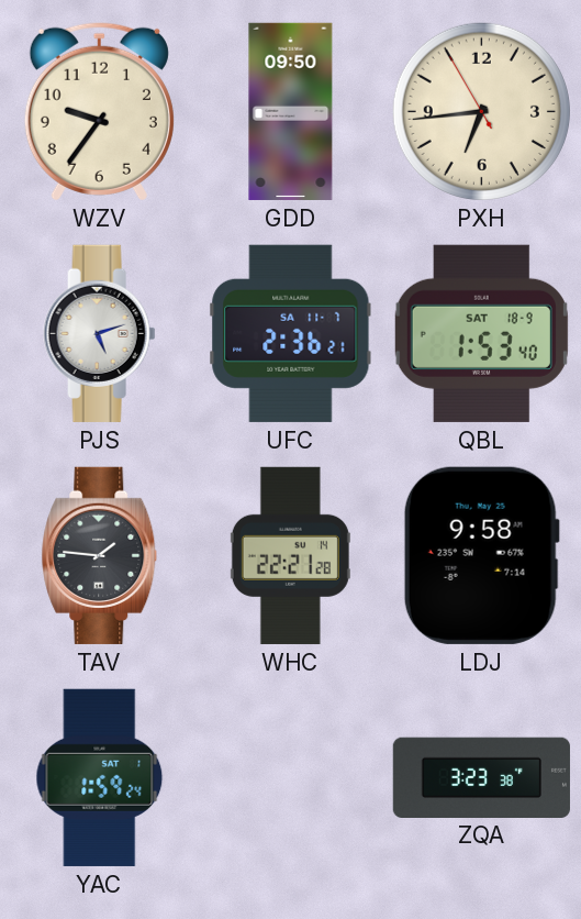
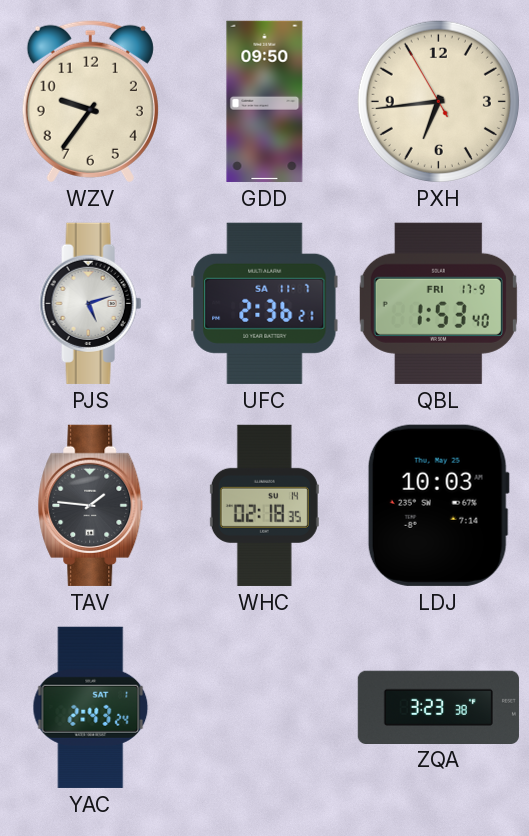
QBL date: SAT 18-9 -> FRI 17-9
WHC: 22:21 -> 02:18
LDJ: 9:58 -> 10:03
YAC: 1:59 -> 2:43
